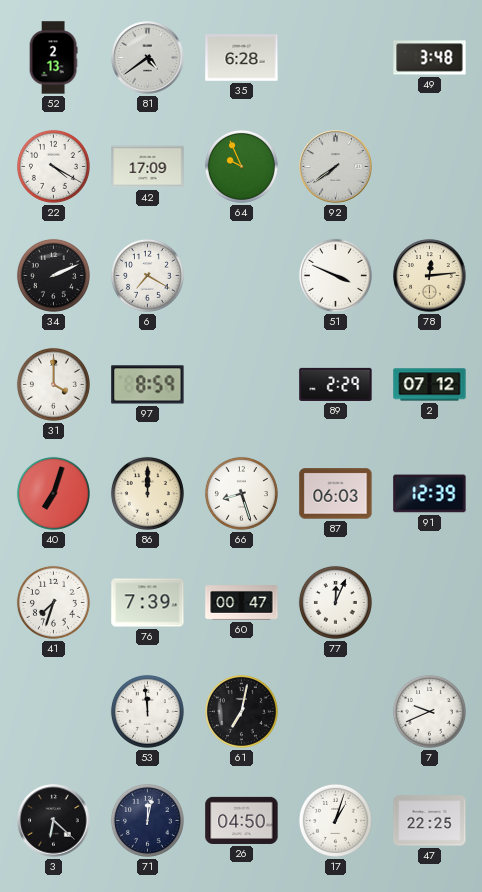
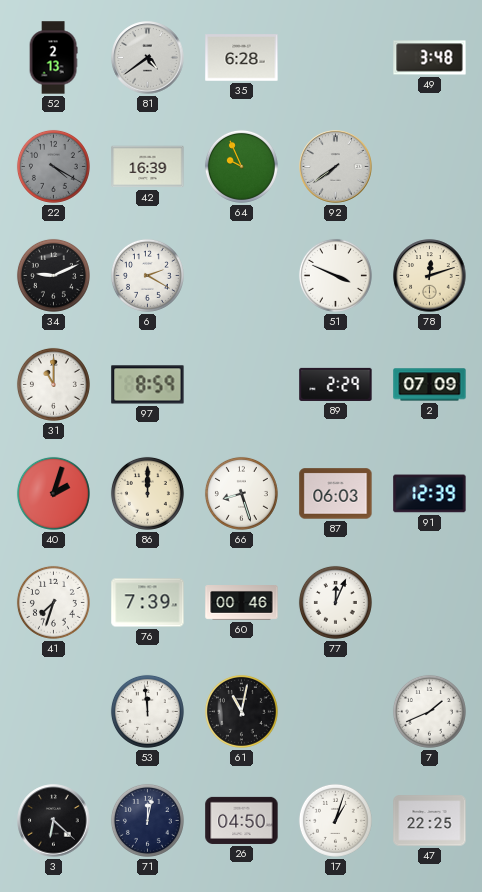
22 dial: white -> grey
42: 17:09 -> 16:39
34: 2:11 -> 9:11
6: 7:20 -> 2:20
78: 12:14 -> 12:12
31: 4:00 -> 11:00
2: 07:12 -> 07:09
40: 7:03 -> 2:03
60: 00:47 -> 00:46
61: 7:02 -> 11:02
7: 9:41 -> 1:41
